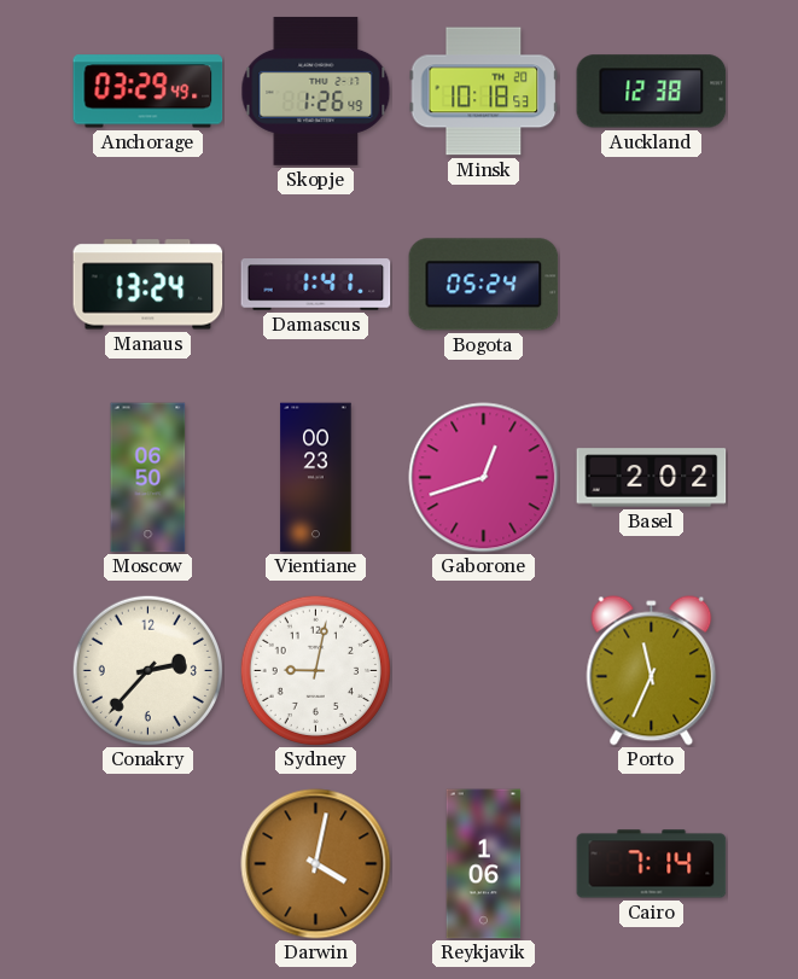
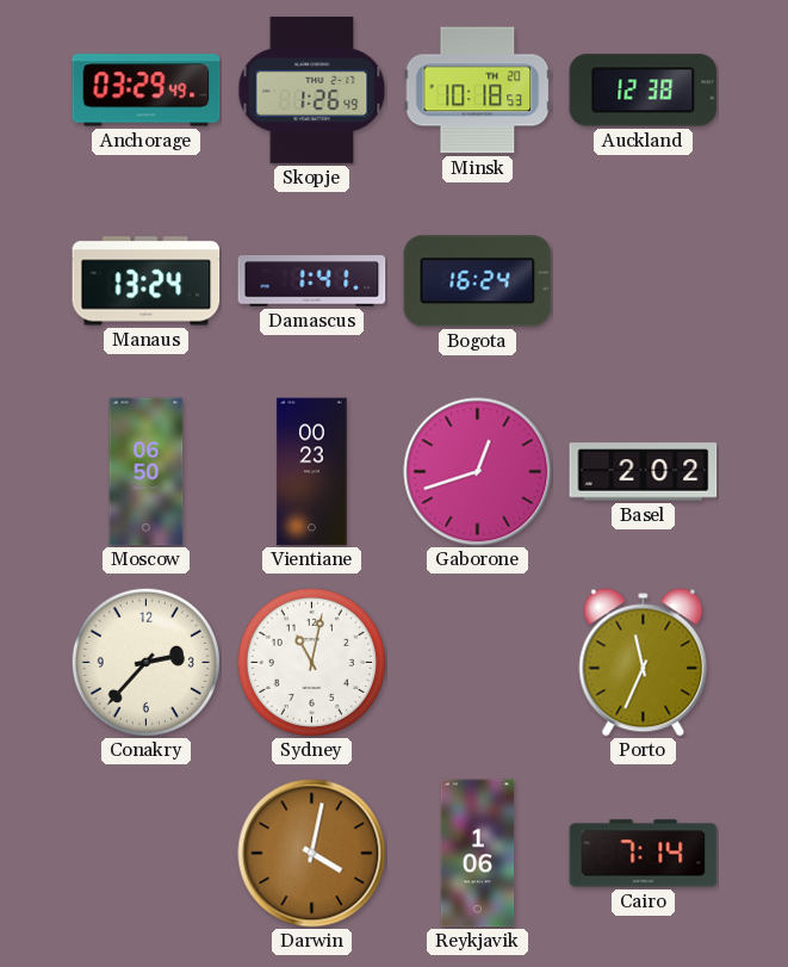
Bogota: 05:24 -> 16:24
Sydney: 9:02 -> 11:02
